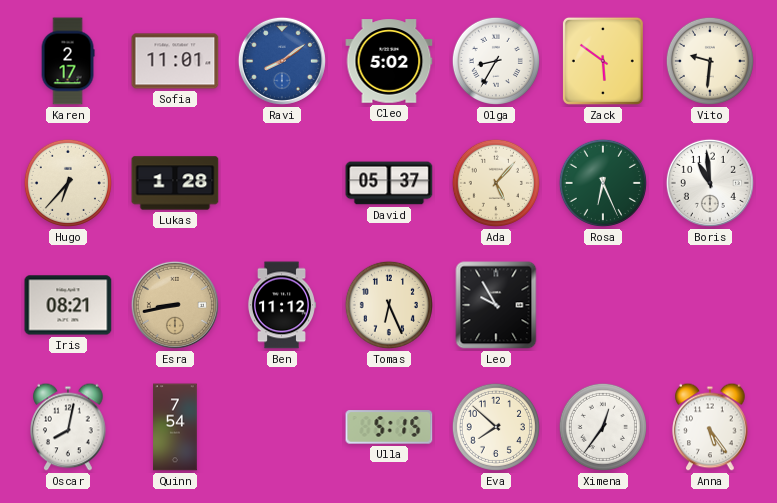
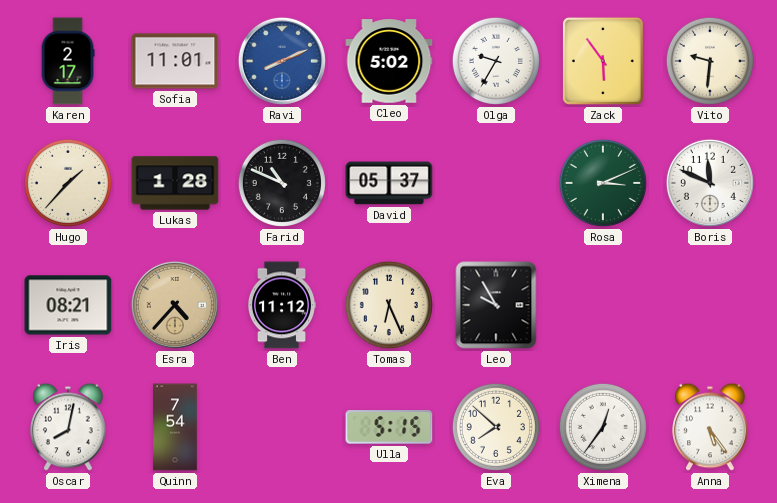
Ravi: 8:09 -> 8:11
Olga: 8:35 -> 9:35
Zack: 5:51 -> 5:54
Hugo: 6:37 -> 1:37
Farid: none -> 10:49
Ada: 5:07 -> none
Rosa: 6:26 -> 3:11
Boris: 10:59 -> 11:49
Esra: 8:43 -> 4:37
